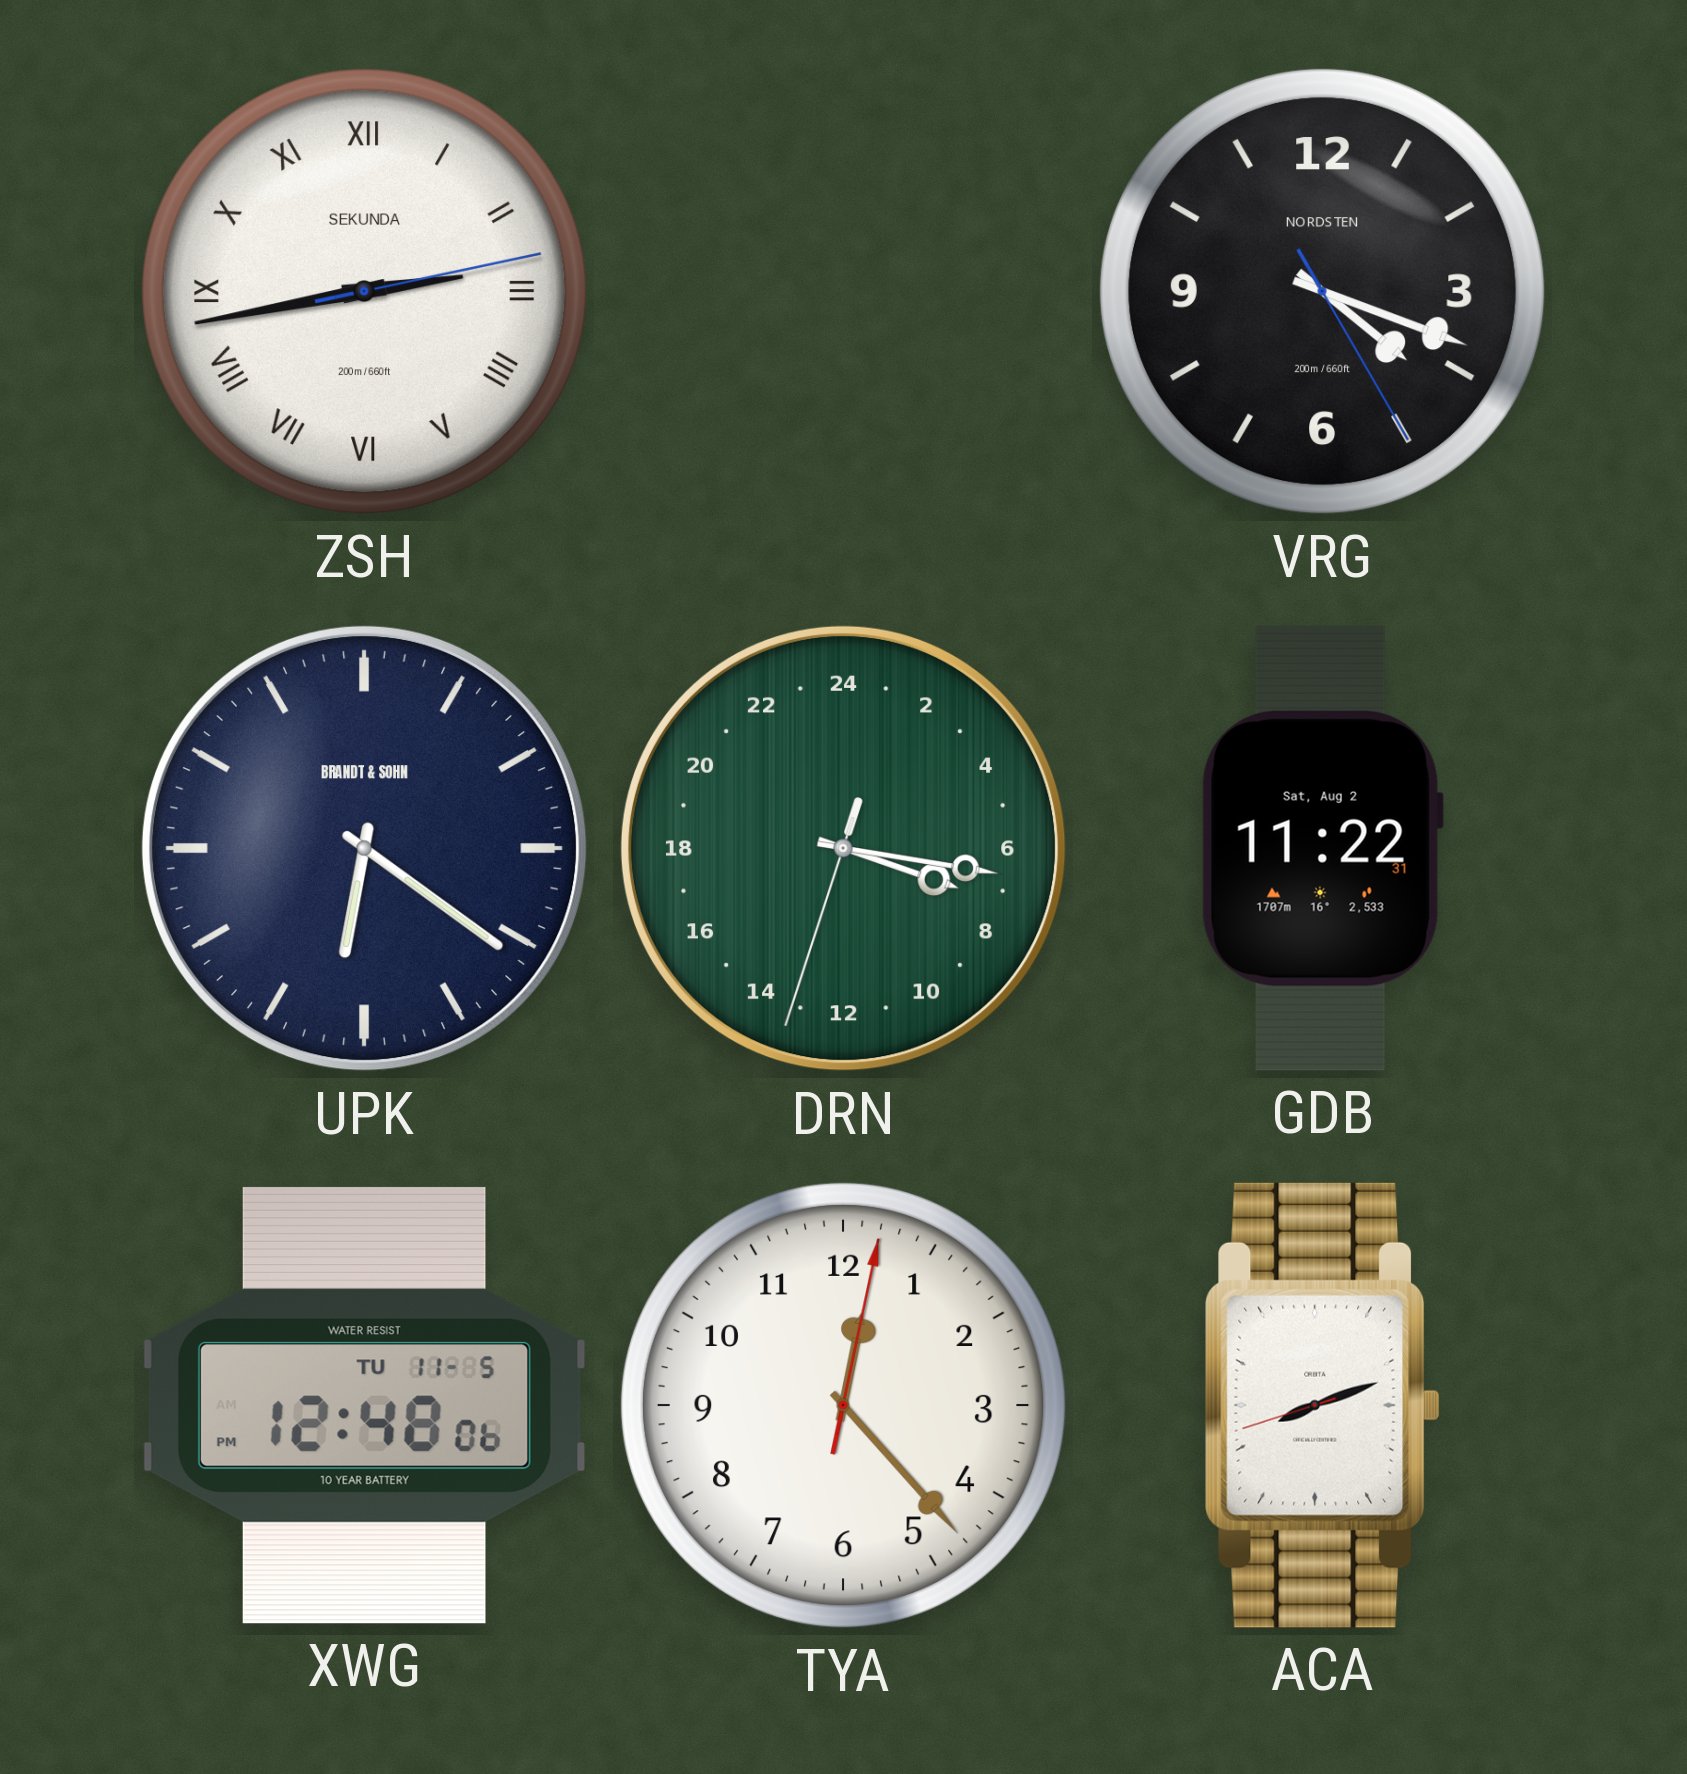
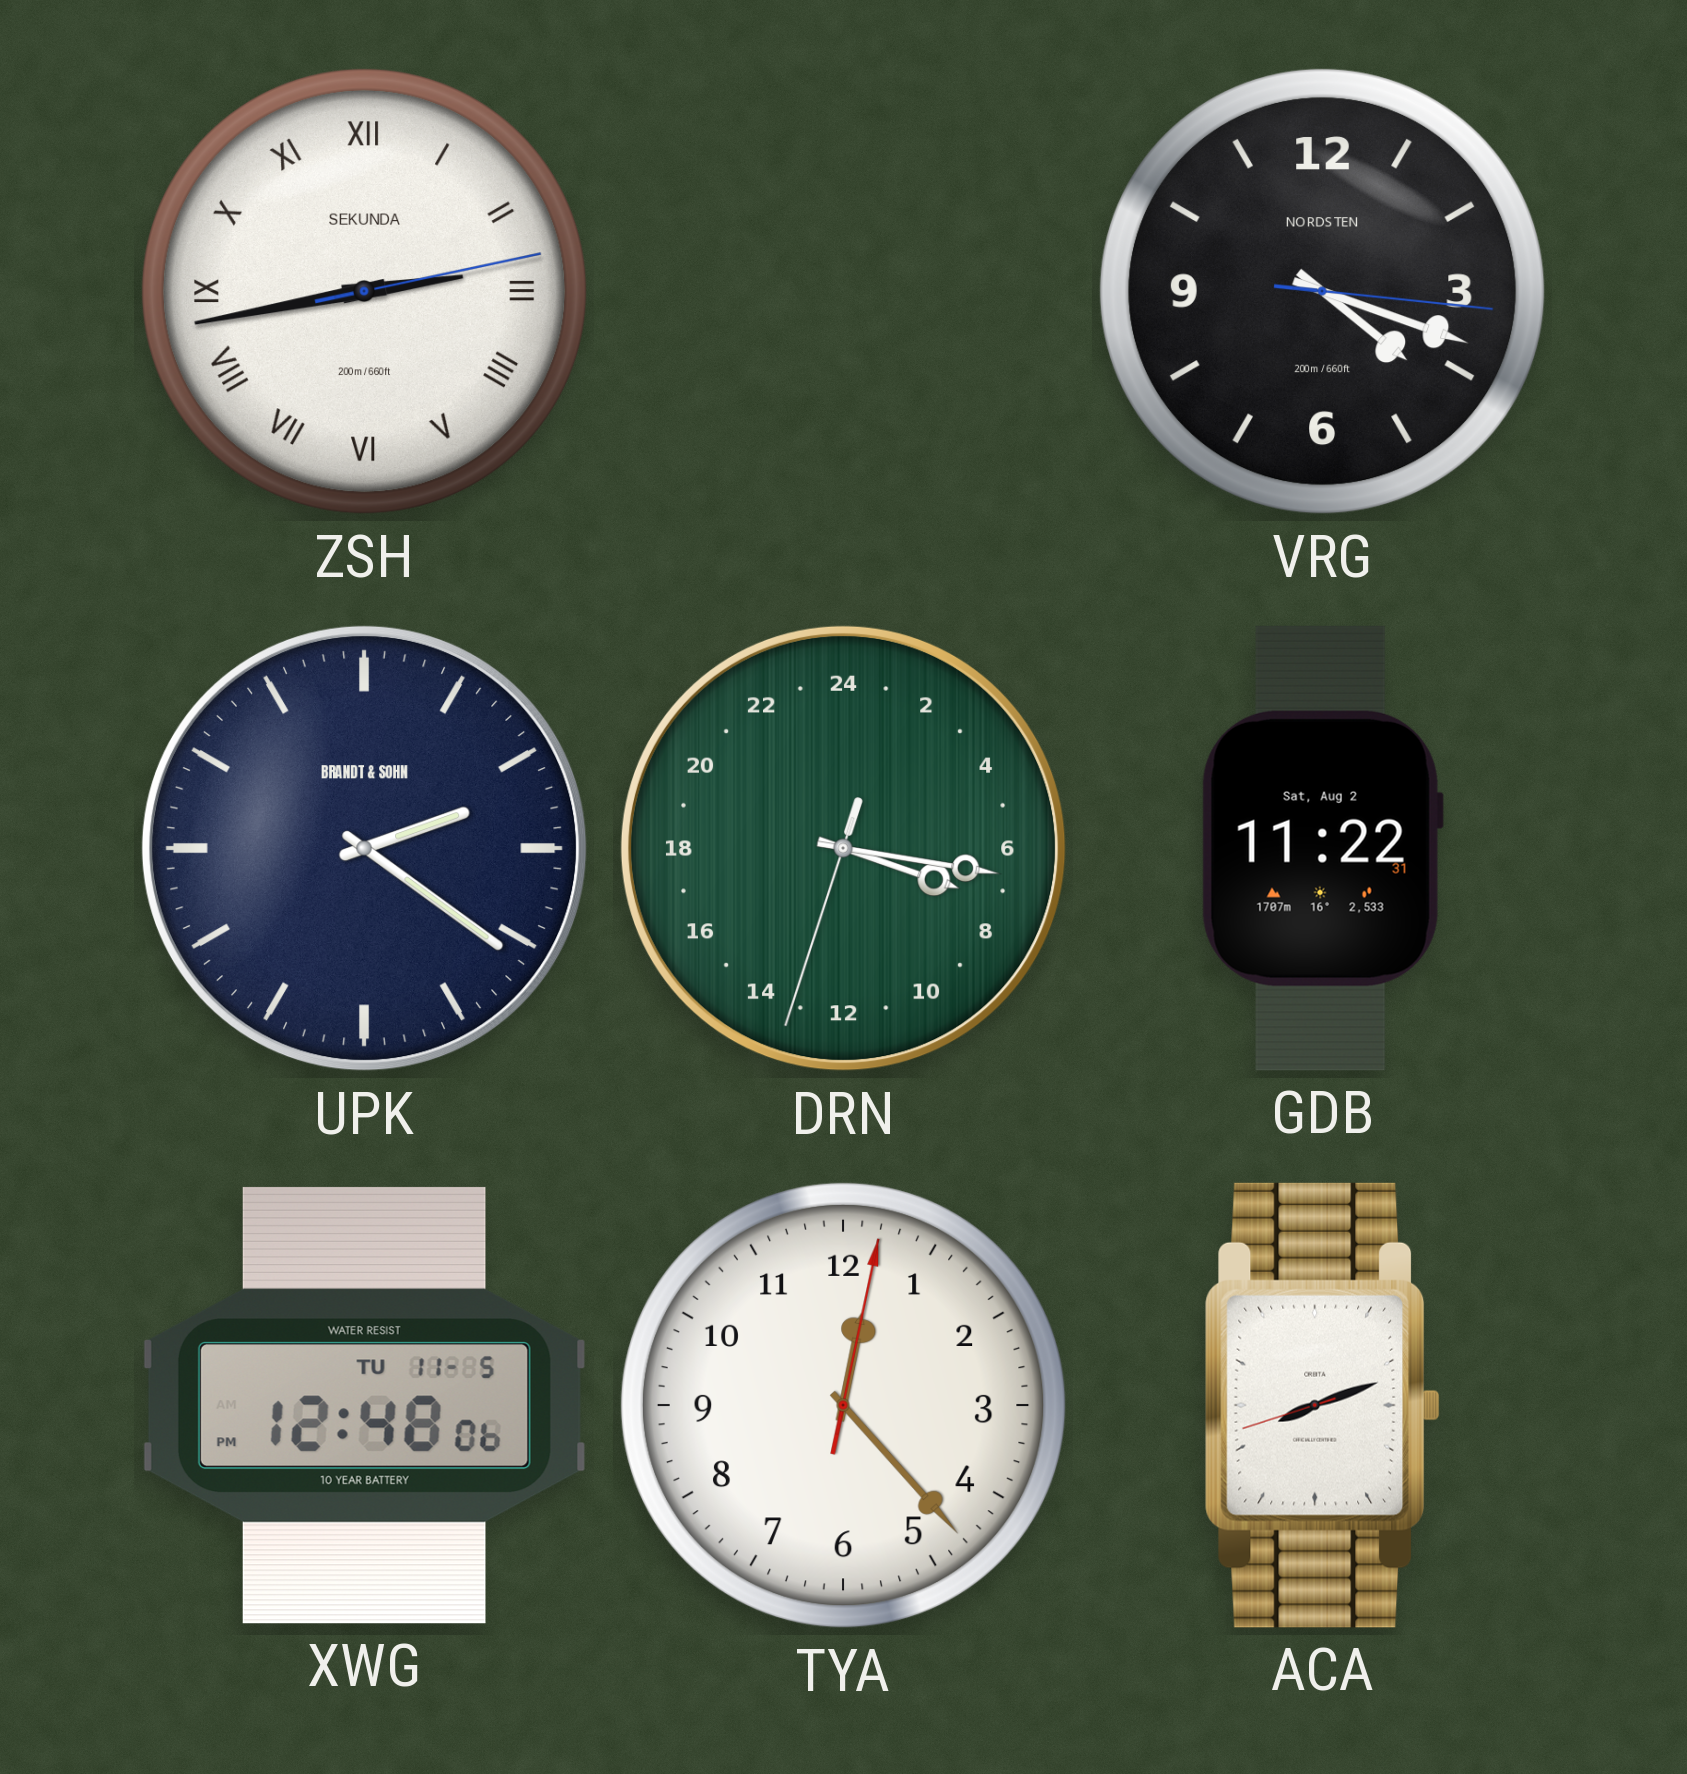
VRG: 4:18:25 -> 4:18:16
UPK: 6:21 -> 2:21
